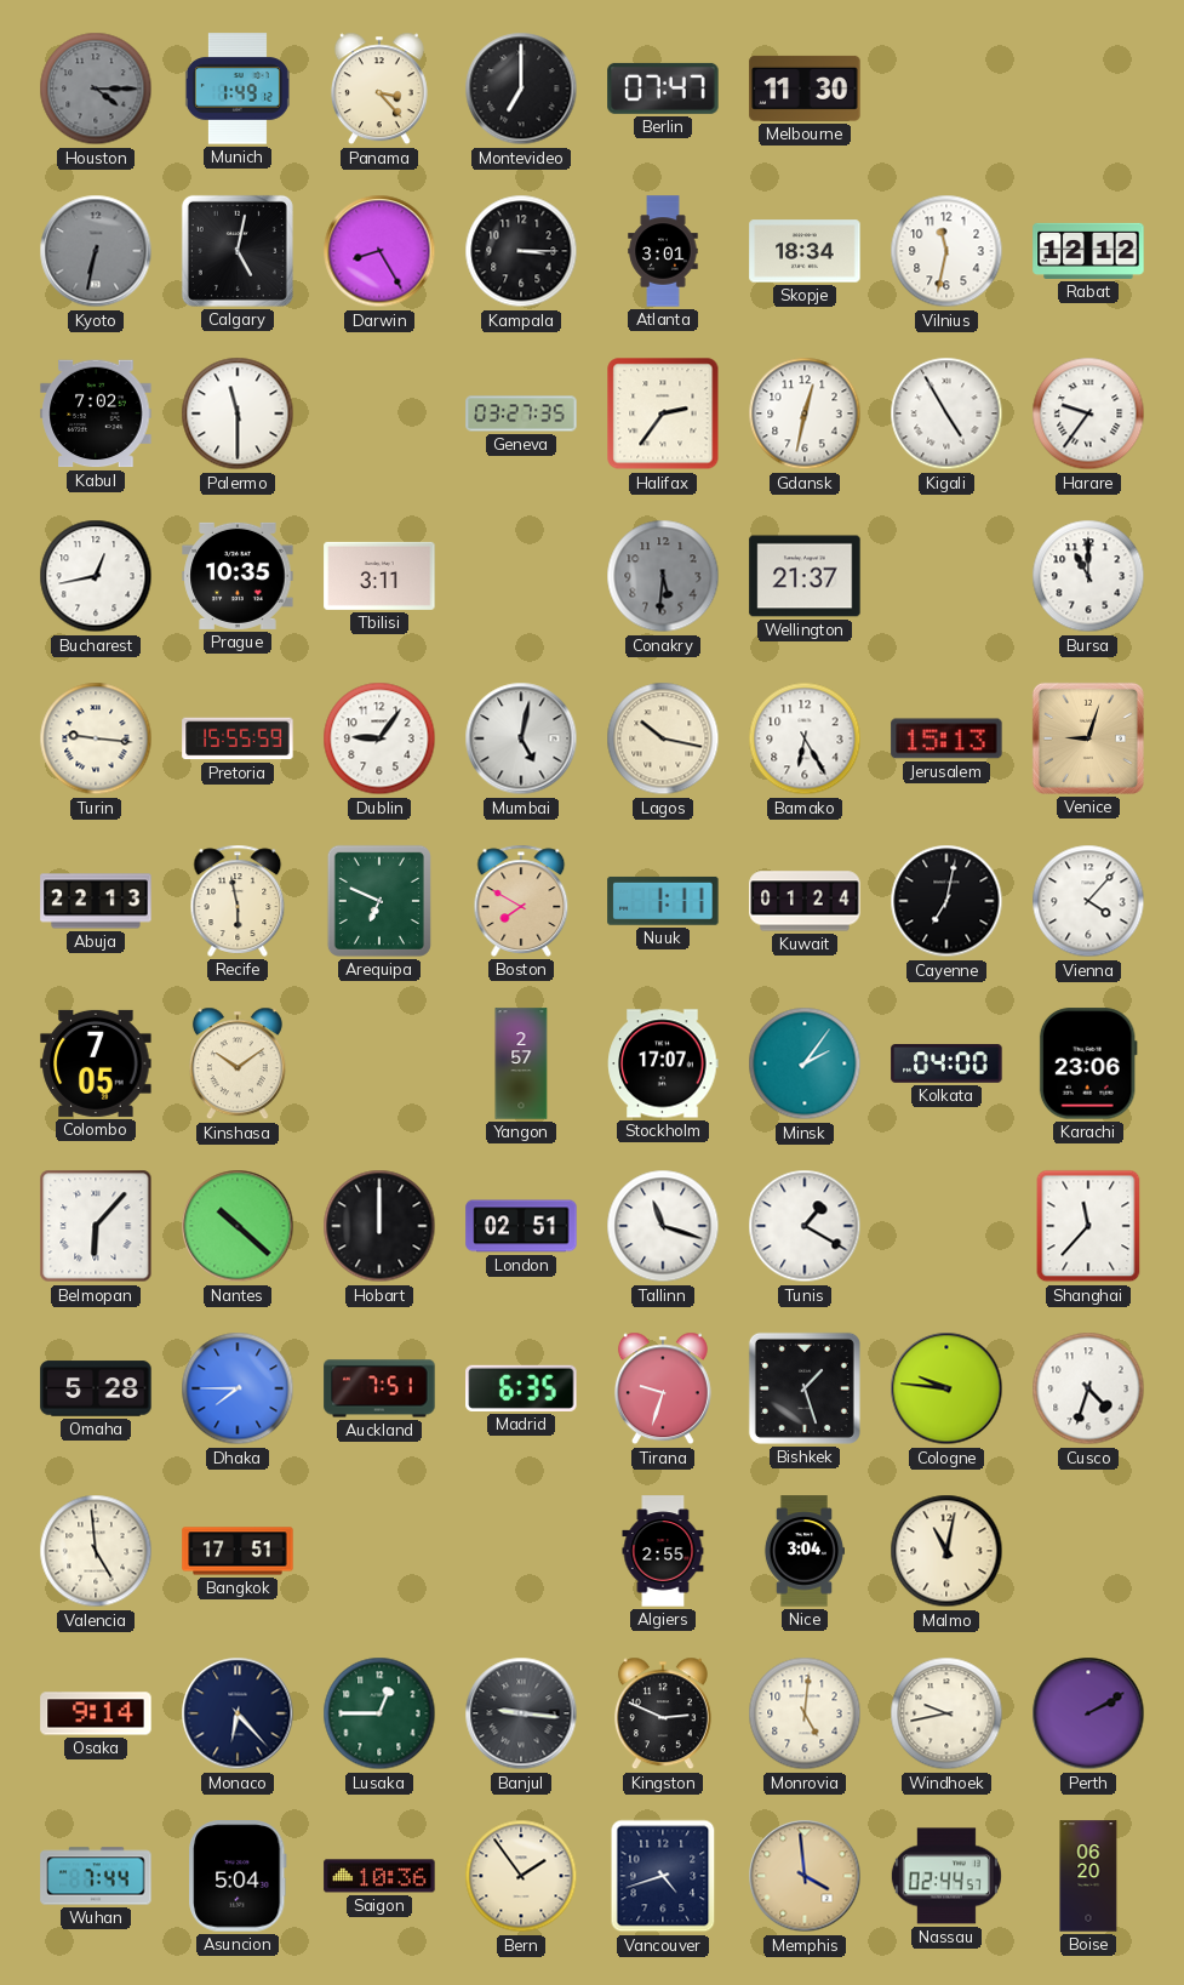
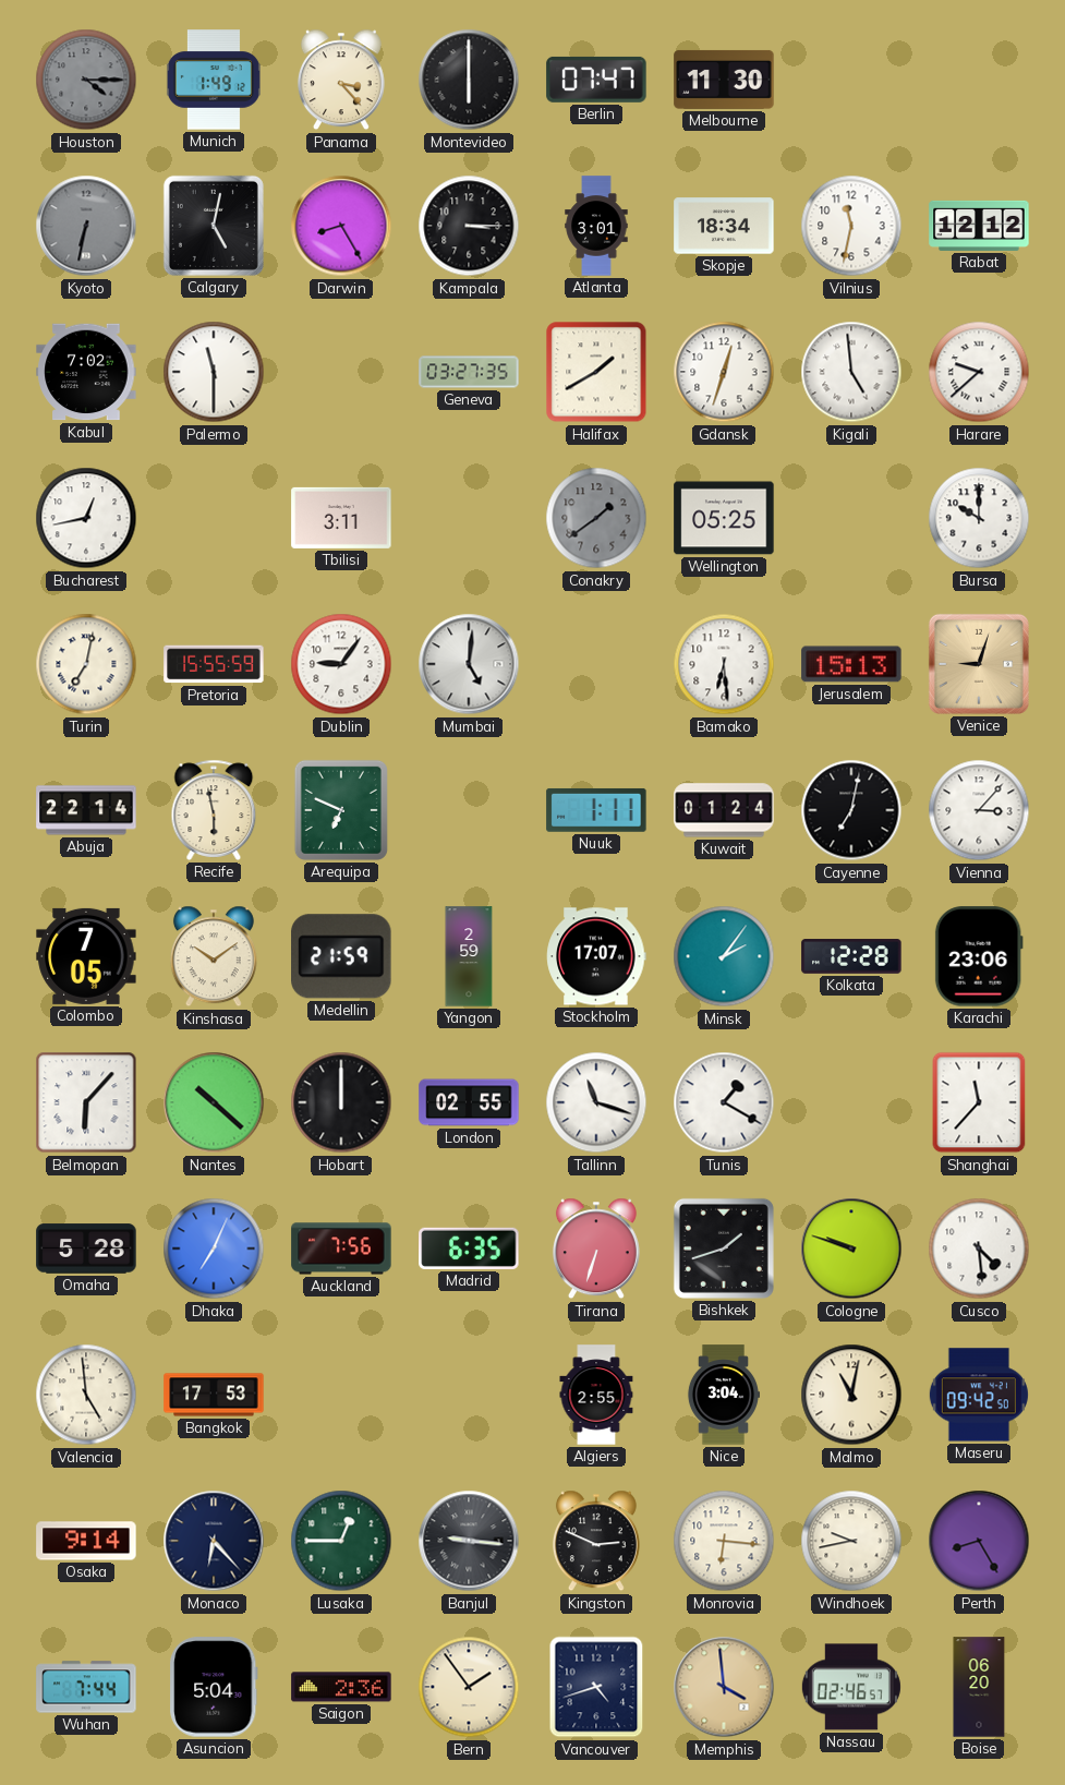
Montevideo: 7:00 -> 6:00
Halifax: 2:36 -> 1:40
Gdansk: 12:32 -> 12:33
Kigali: 4:55 -> 4:59
Harare: 9:36 -> 9:38
Prague: 10:35 -> none
Conakry: 5:31 -> 1:39
Wellington: 21:37 -> 05:25
Bursa: 11:00 -> 10:00
Turin: 9:16 -> 7:02
Mumbai: 5:02 -> 5:01
Lagos: 10:17 -> none
Bamako: 6:25 -> 6:29
Abuja: 22:13 -> 22:14
Boston: 7:50 -> none
Vienna: 4:07 -> 3:07
Medellin: none -> 21:59
Yangon: 2:57 -> 2:59
Kolkata: 04:00 -> 12:28
London: 02:51 -> 02:55
Dhaka: 7:45 -> 7:04
Auckland: 7:51 -> 7:56
Tirana: 9:33 -> 6:33
Bishkek: 1:27 -> 1:42
Cologne: 9:46 -> 9:48
Cusco: 4:33 -> 4:29
Bangkok: 17:51 -> 17:53
Maseru: none -> 09:42
Monrovia: 5:01 -> 6:16
Perth: 2:10 -> 8:25
Saigon: 10:36 -> 2:36
Nassau: 02:44 -> 02:46
